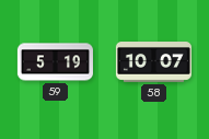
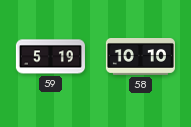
58: 10:07 -> 10:10
